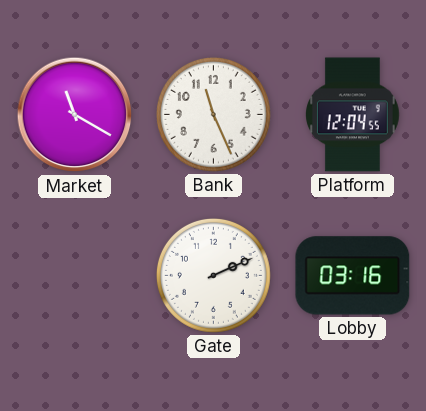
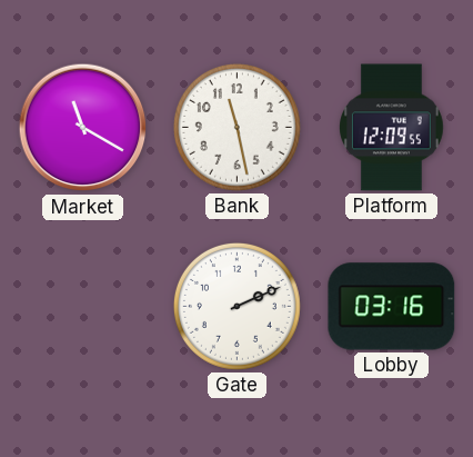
Bank: 11:26 -> 11:28
Platform: 12:04 -> 12:09
